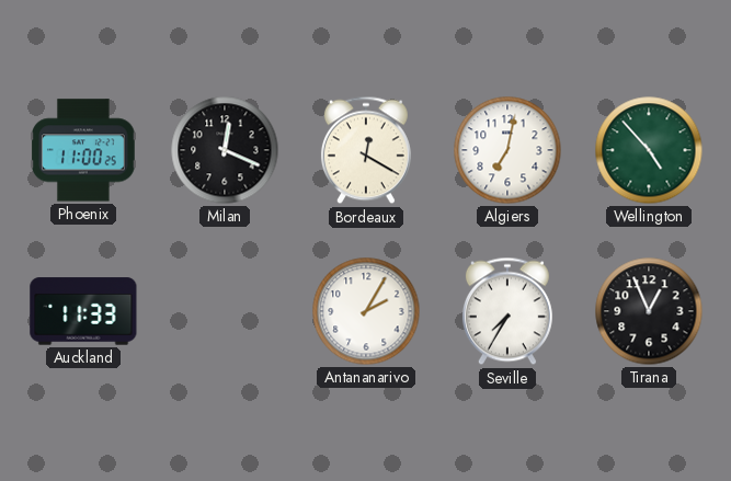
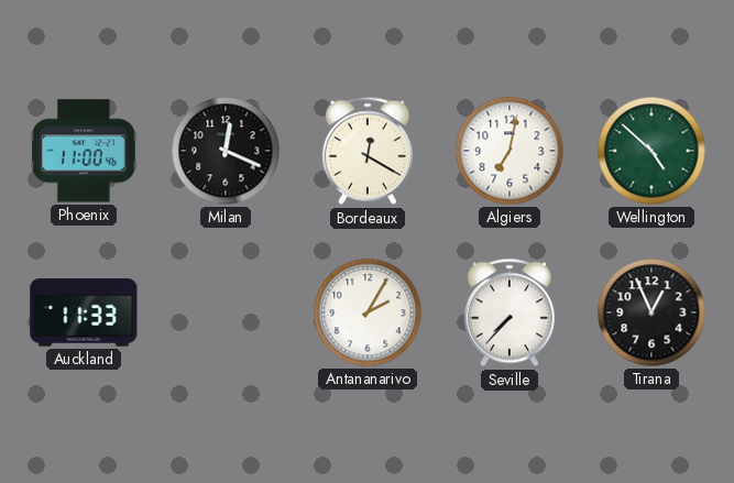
Phoenix: 11:00:25 -> 11:00:46
Wellington: 4:53 -> 4:52
Seville: 7:35 -> 7:37
